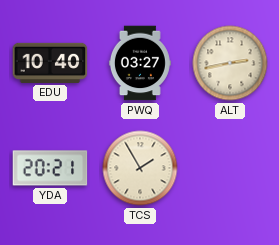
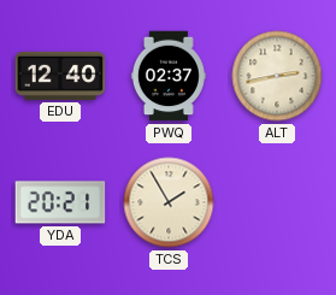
EDU: 10:40 -> 12:40
PWQ: 03:27 -> 02:37
